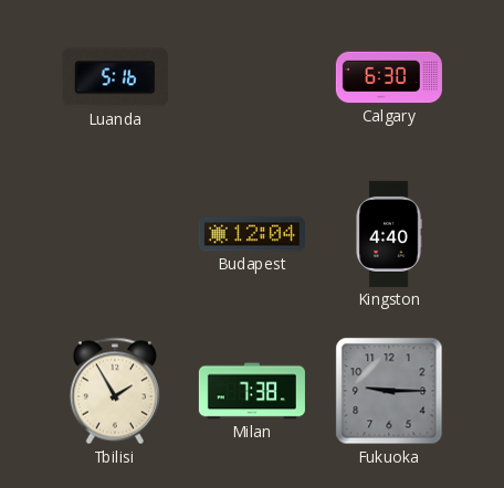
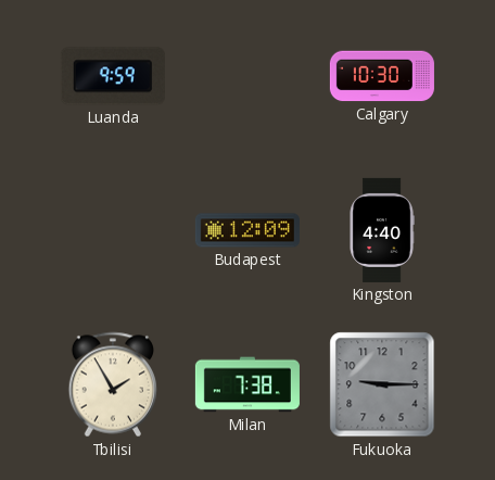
Luanda: 5:16 -> 9:59
Calgary: 6:30 -> 10:30
Budapest: 12:04 -> 12:09
